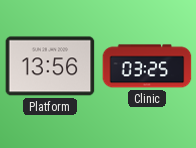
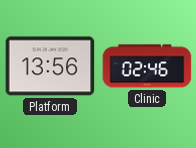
Clinic: 03:25 -> 02:46
